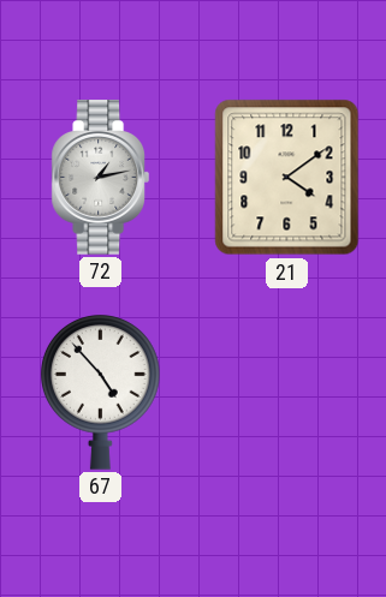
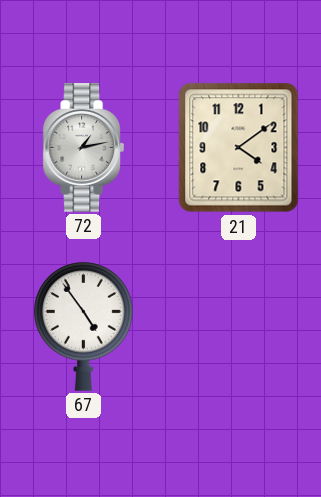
67: 4:53 -> 4:54
